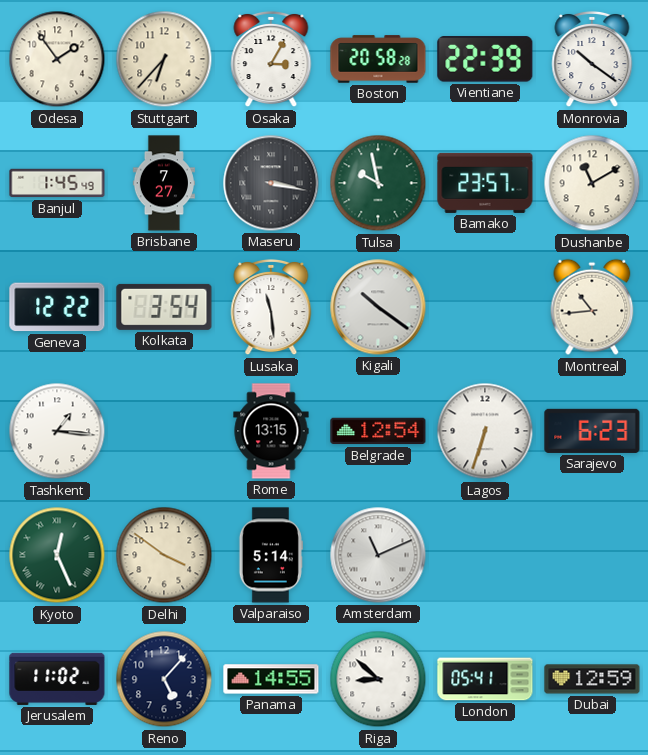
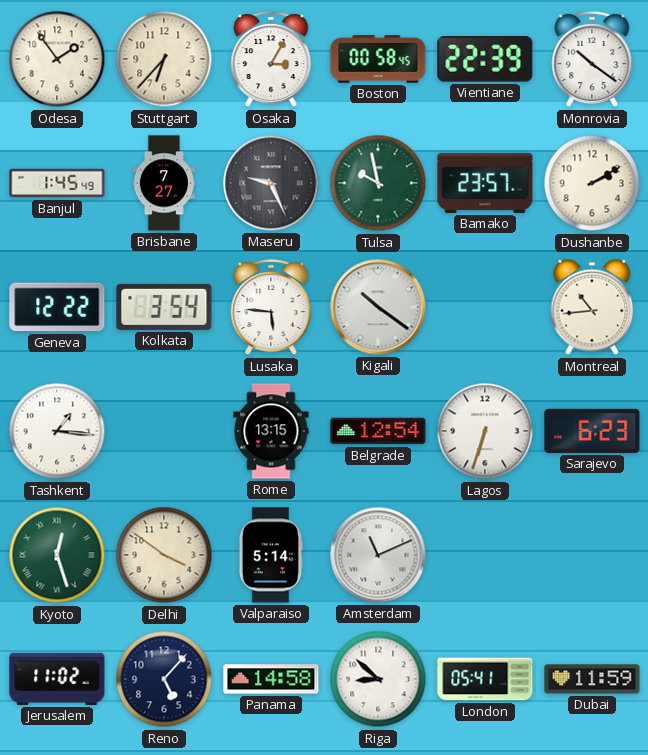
Boston: 20:58 -> 00:58
Maseru: 3:17 -> 9:26
Dushanbe: 11:10 -> 2:10
Lusaka: 11:29 -> 5:46
Kyoto: 12:26 -> 12:27
Panama: 14:55 -> 14:58
Dubai: 12:59 -> 11:59
